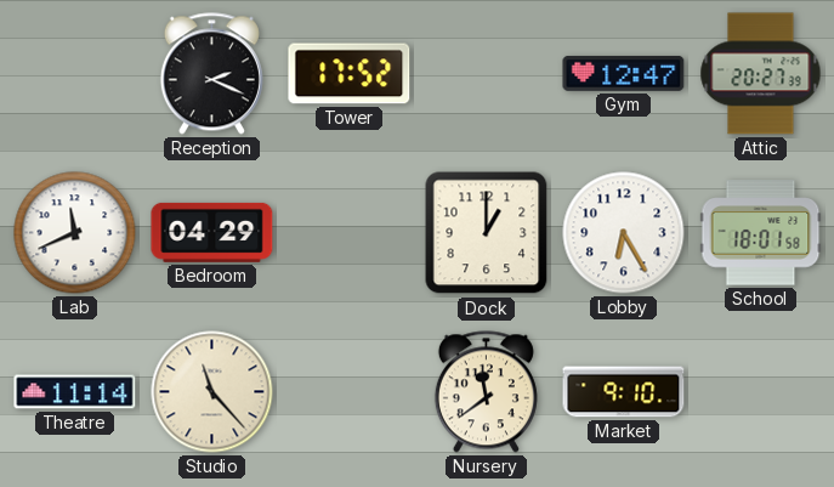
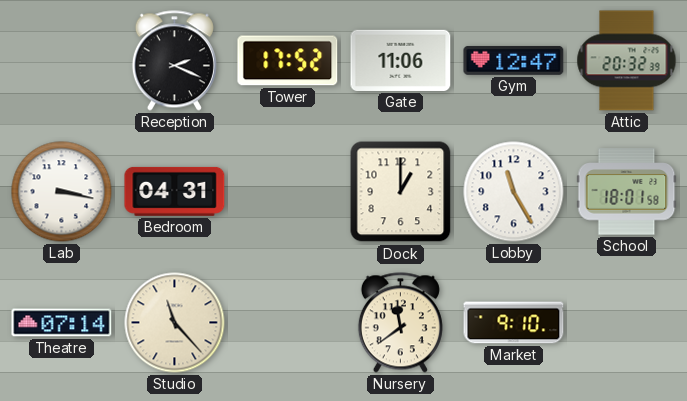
Gate: none -> 11:06
Attic: 20:27 -> 20:32
Lab: 11:41 -> 3:17
Bedroom: 04:29 -> 04:31
Lobby: 6:25 -> 11:25
Theatre: 11:14 -> 07:14
